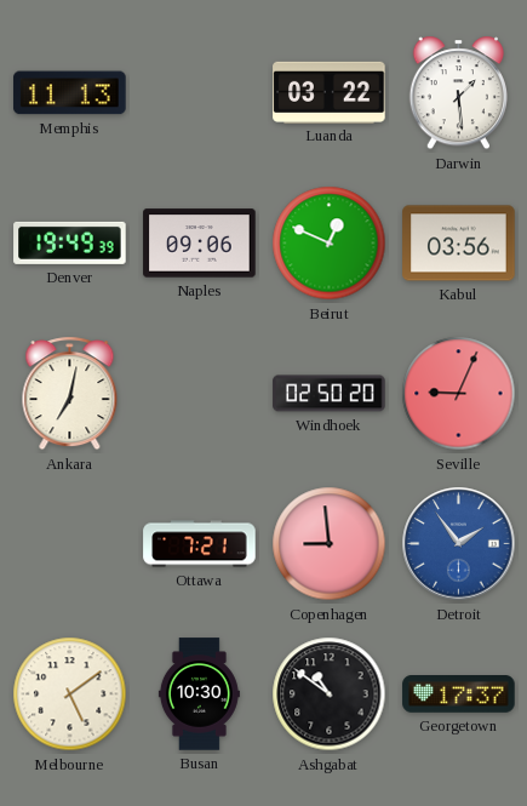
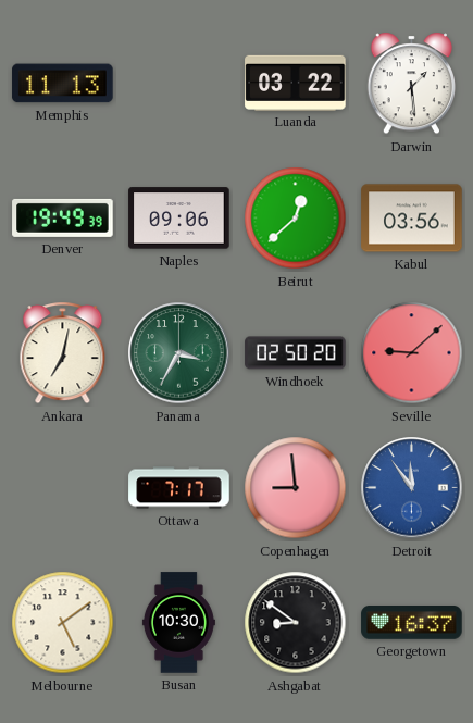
Beirut: 12:49 -> 12:38
Panama: none -> 3:35
Seville: 9:04 -> 9:08
Ottawa: 7:21 -> 7:17
Detroit: 1:54 -> 11:54
Ashgabat: 10:51 -> 8:51
Georgetown: 17:37 -> 16:37
